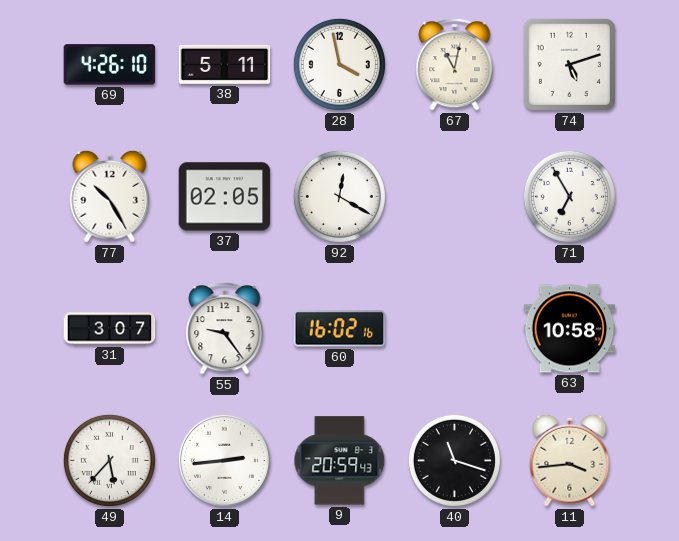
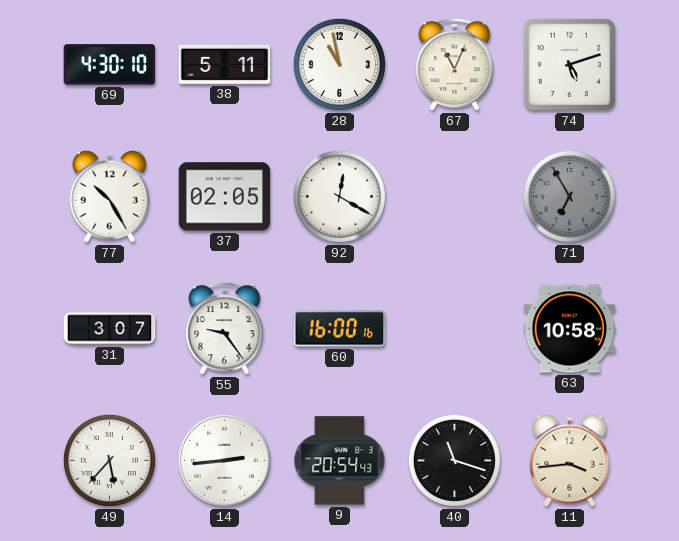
69: 4:26 -> 4:30
28: 3:58 -> 10:58
67: 11:02 -> 11:04
71 dial: white -> grey
60: 16:02 -> 16:00
9: 20:59 -> 20:54
